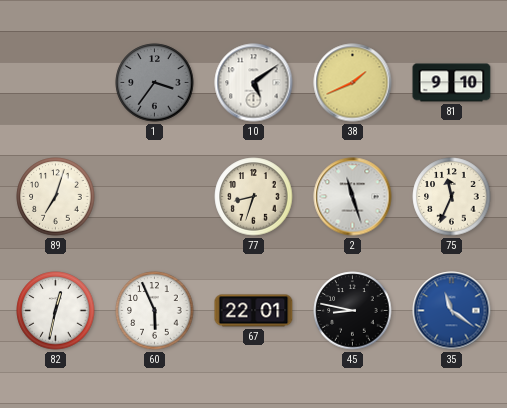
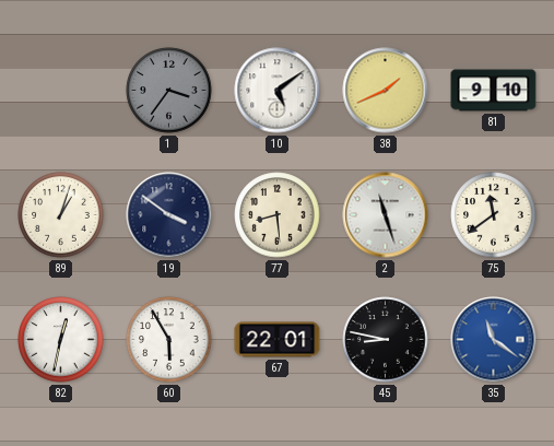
89: 7:03 -> 1:03
19: none -> 3:51
77: 8:33 -> 8:29
75: 11:34 -> 11:39
60: 5:56 -> 5:55
